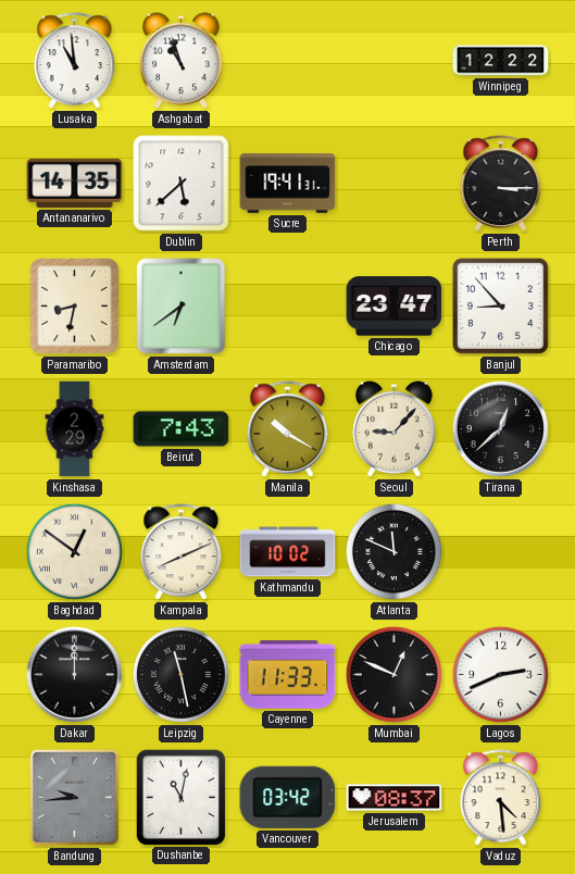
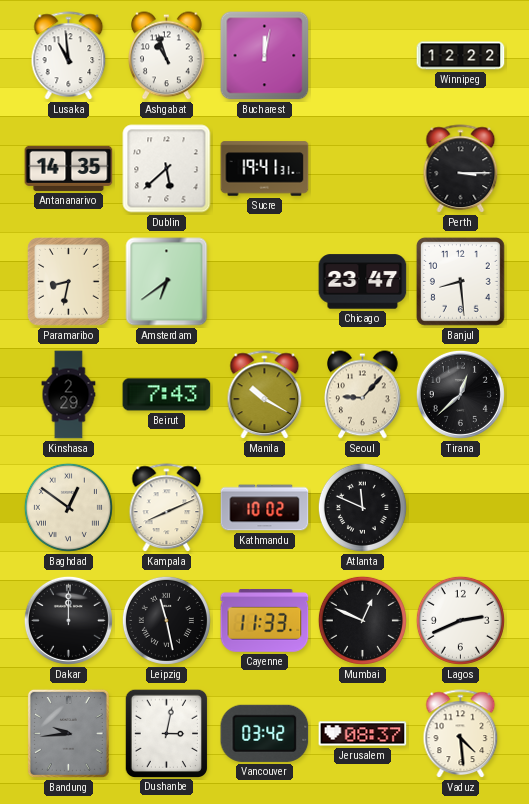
Bucharest: none -> 12:02
Banjul: 8:53 -> 8:29
Dushanbe: 11:02 -> 3:02
